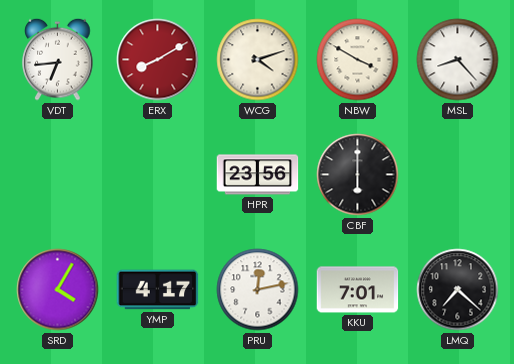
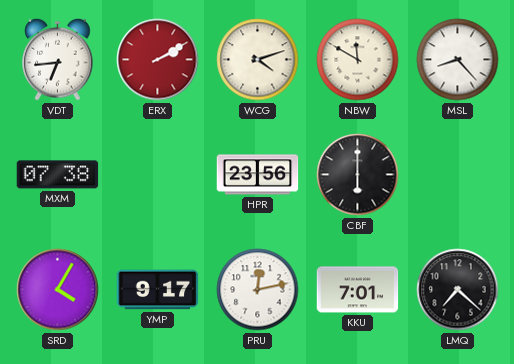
ERX: 8:10 -> 2:10
NBW: 3:50 -> 11:50
MXM: none -> 07:38
YMP: 4:17 -> 9:17
